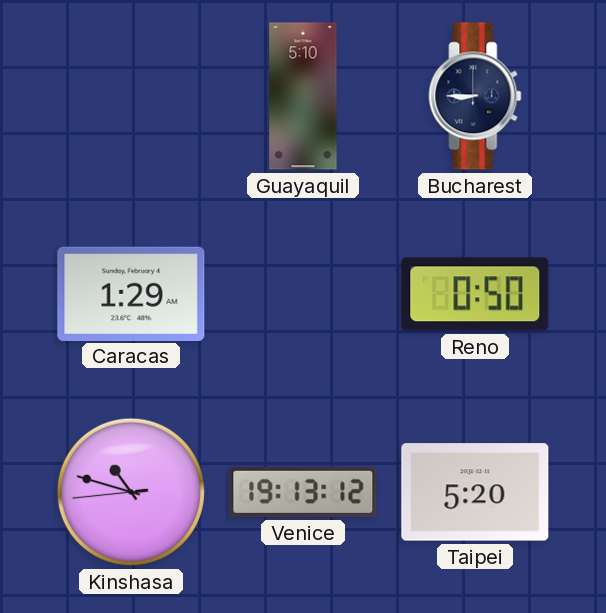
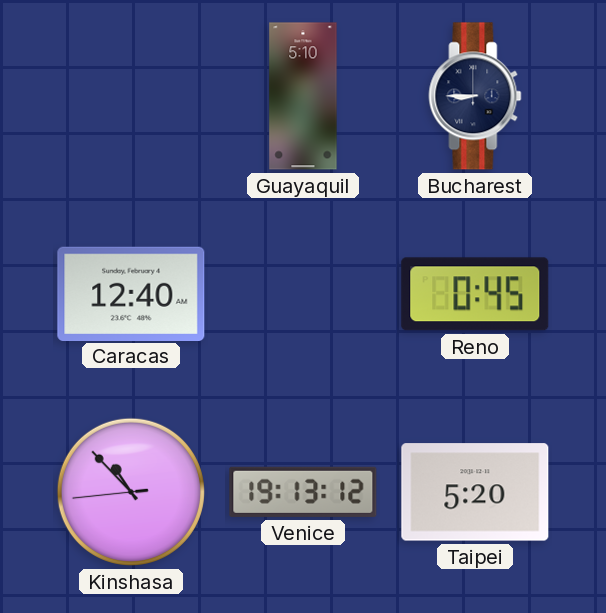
Caracas: 1:29 -> 12:40
Reno: 0:50 -> 0:45
Kinshasa: 10:47 -> 10:52
